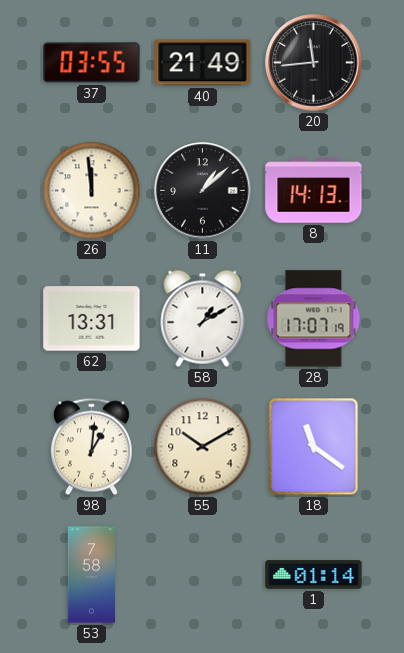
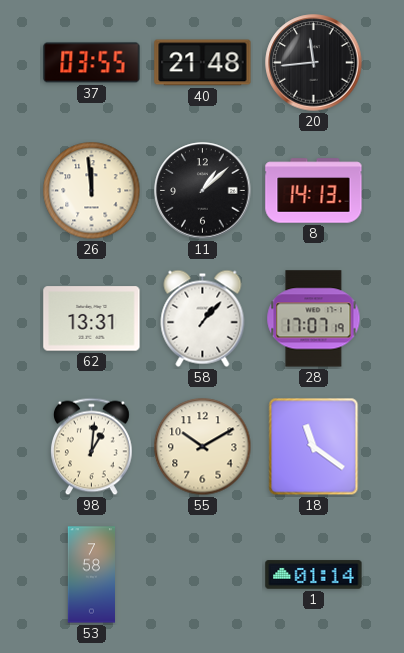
40: 21:49 -> 21:48
58: 1:10 -> 1:07
